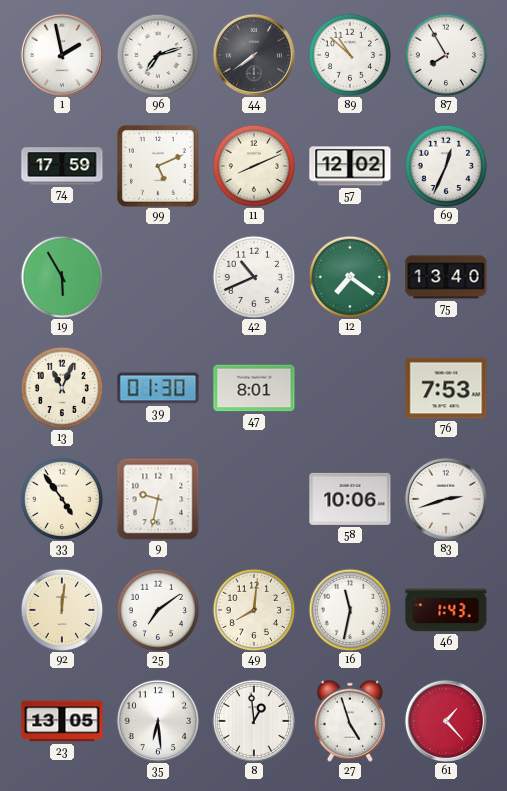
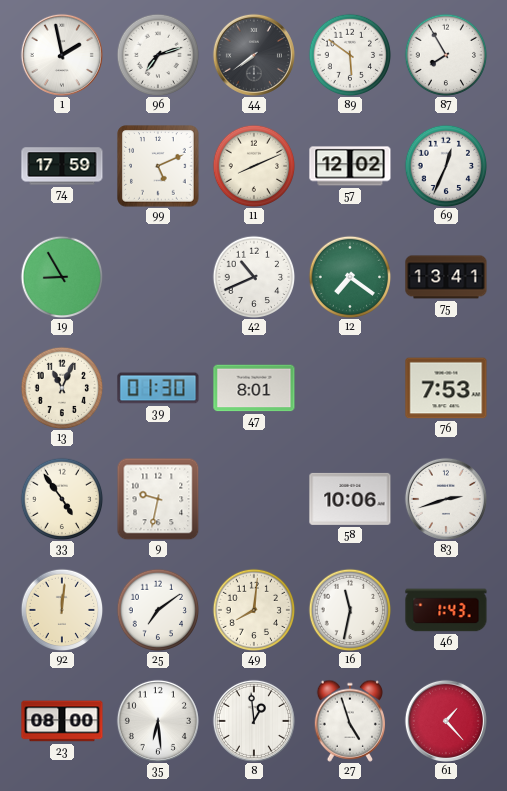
89: 10:52 -> 5:51
19: 5:55 -> 8:55
75: 13:40 -> 13:41
23: 13:05 -> 08:00
